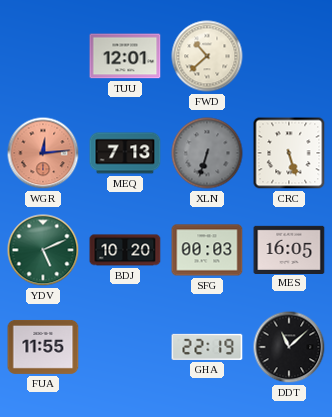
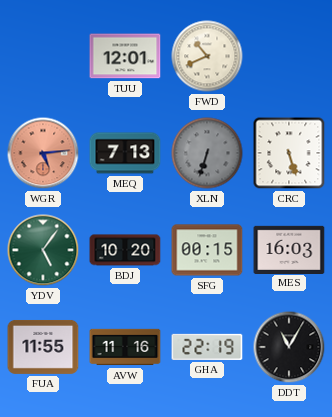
FWD: 10:38 -> 10:41
WGR: 12:14 -> 5:14
YDV: 5:11 -> 5:06
SFG: 00:03 -> 00:15
MES: 16:05 -> 16:03
AVW: none -> 11:16
DDT: 11:08 -> 11:05
